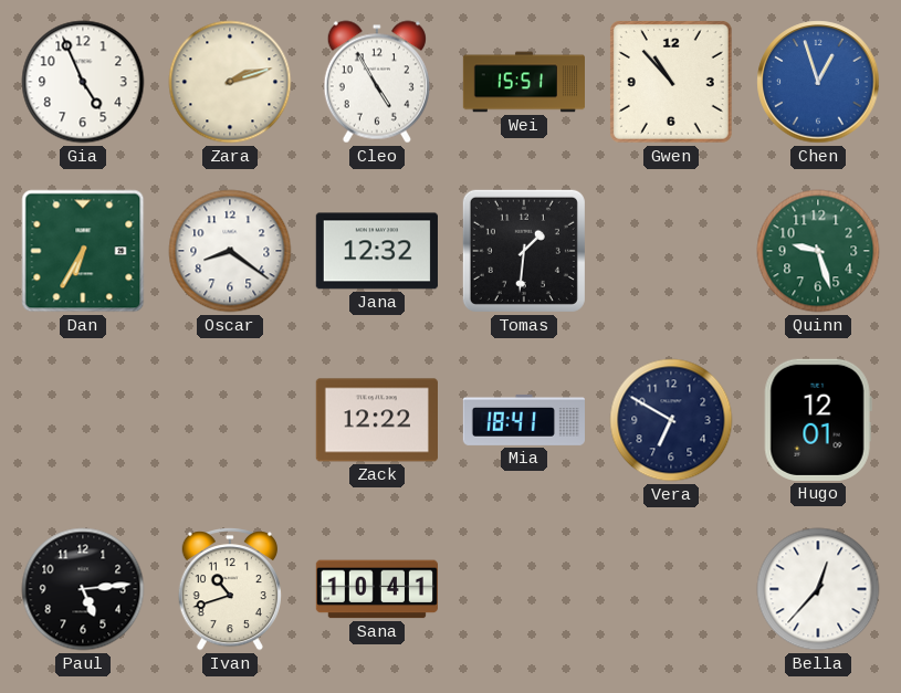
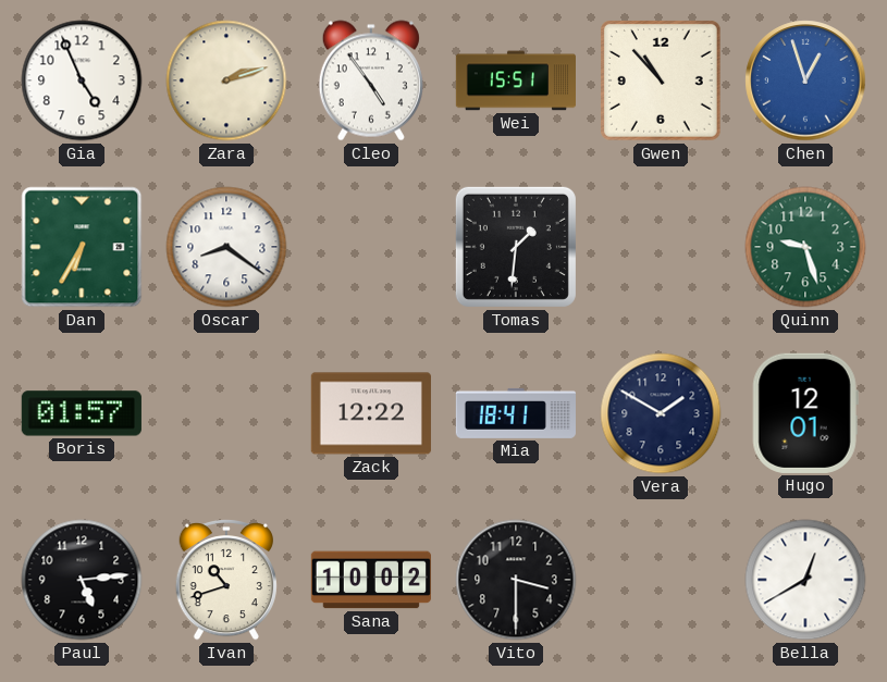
Cleo: 4:55 -> 4:54
Jana: 12:32 -> none
Boris: none -> 01:57
Vera: 6:50 -> 1:50
Sana: 10:41 -> 10:02
Vito: none -> 3:30
Bella: 12:37 -> 12:40
